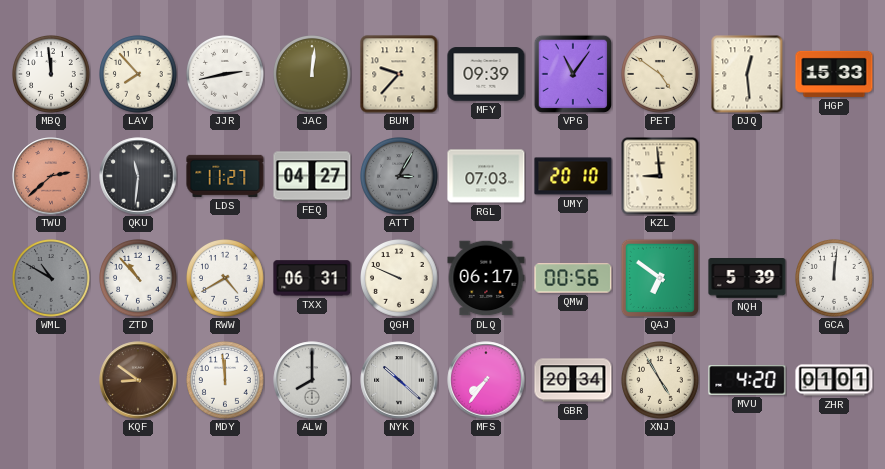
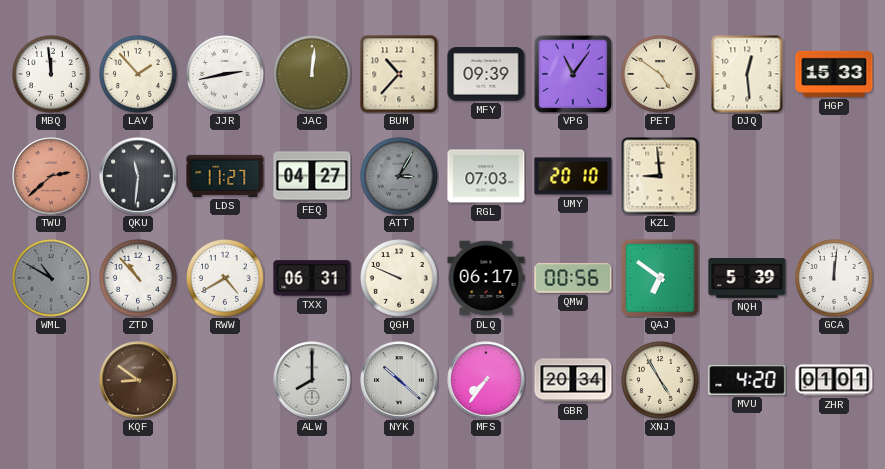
LAV: 7:53 -> 1:53
BUM: 9:37 -> 10:37
MDY: 11:59 -> none
